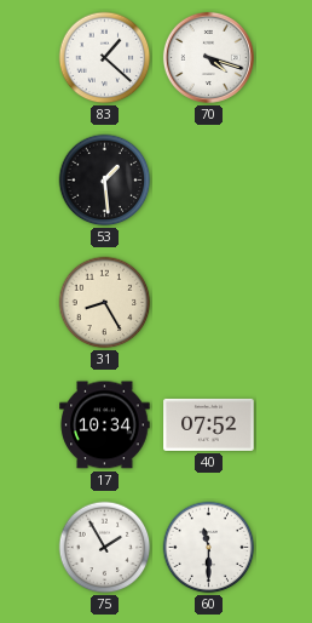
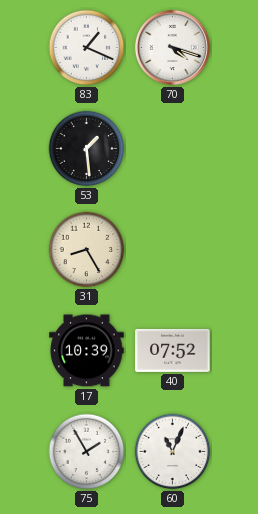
83: 1:22 -> 1:19
17: 10:34 -> 10:39
60: 11:30 -> 11:04
